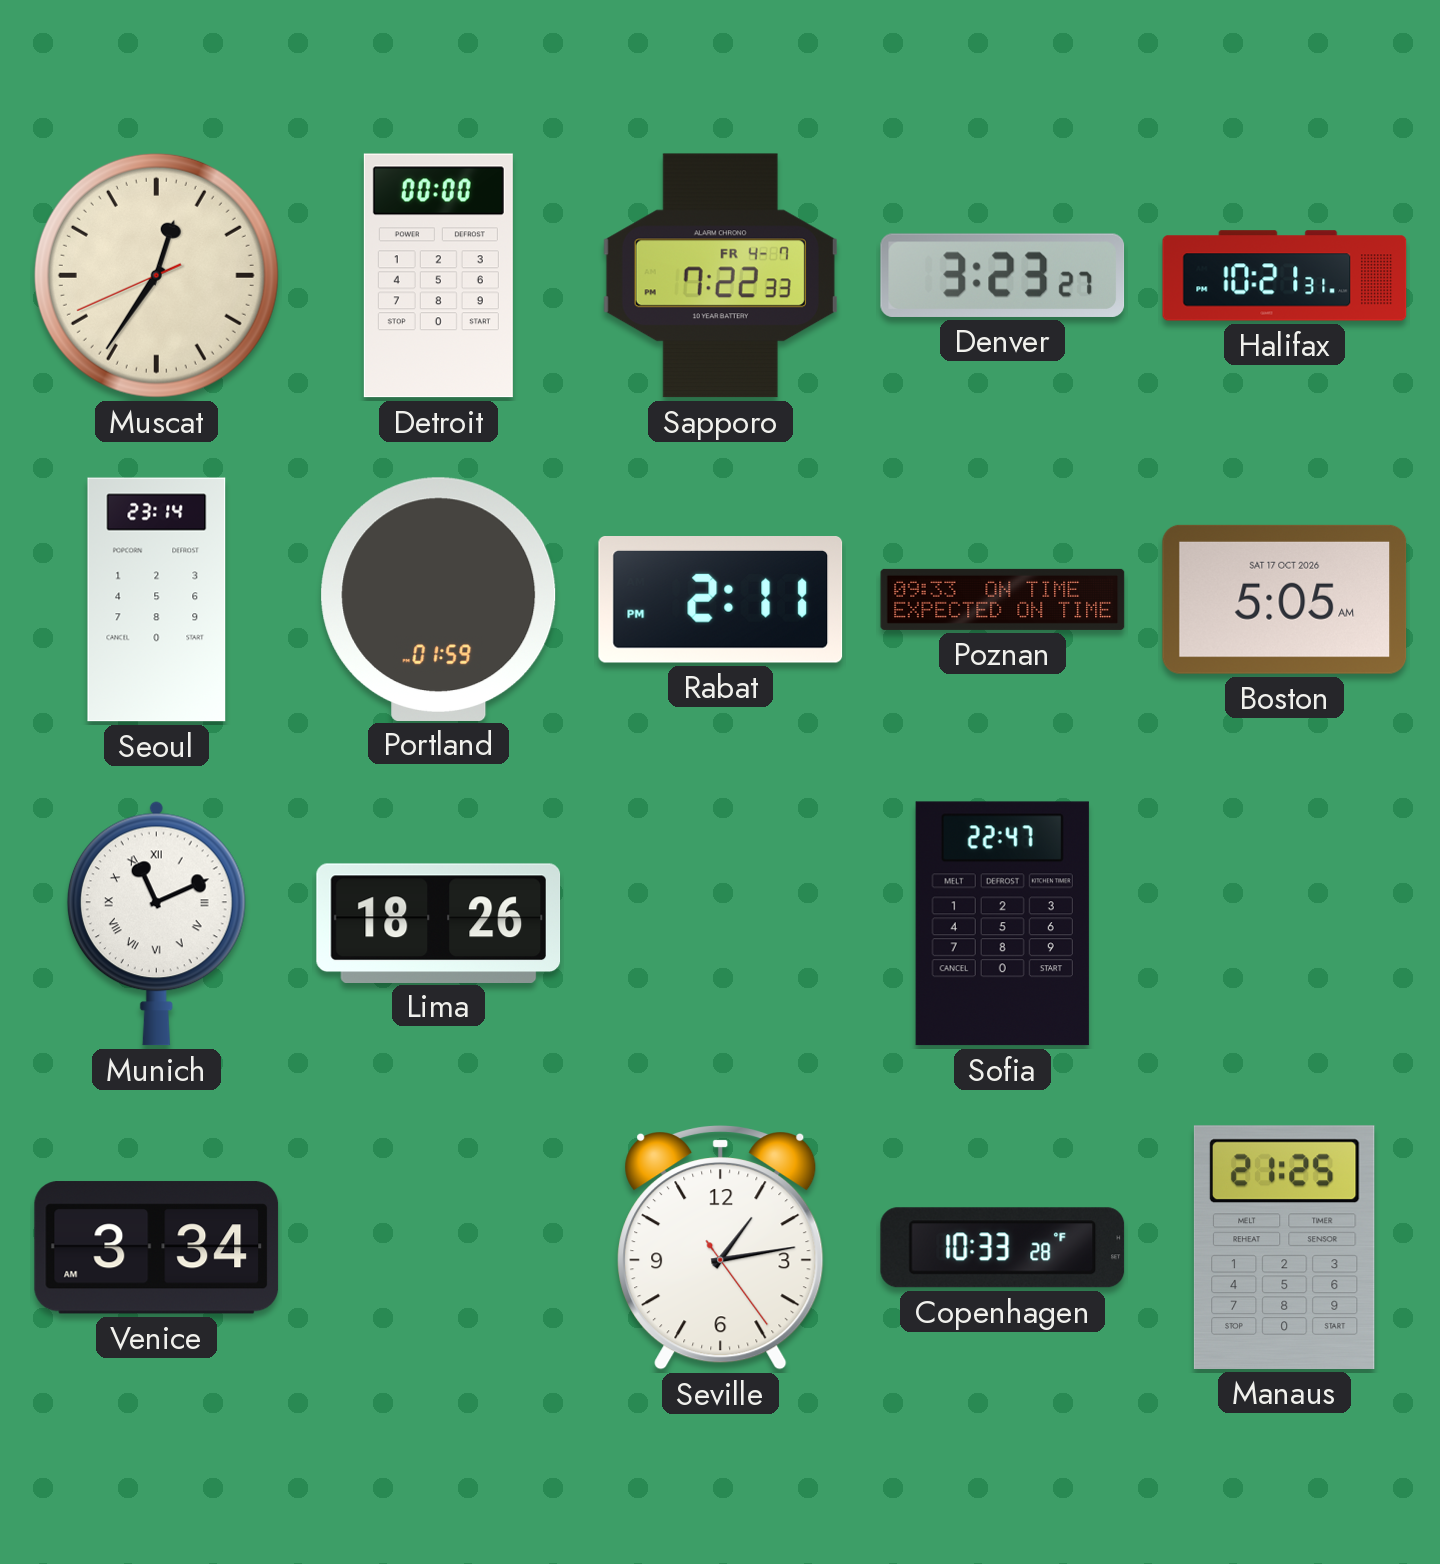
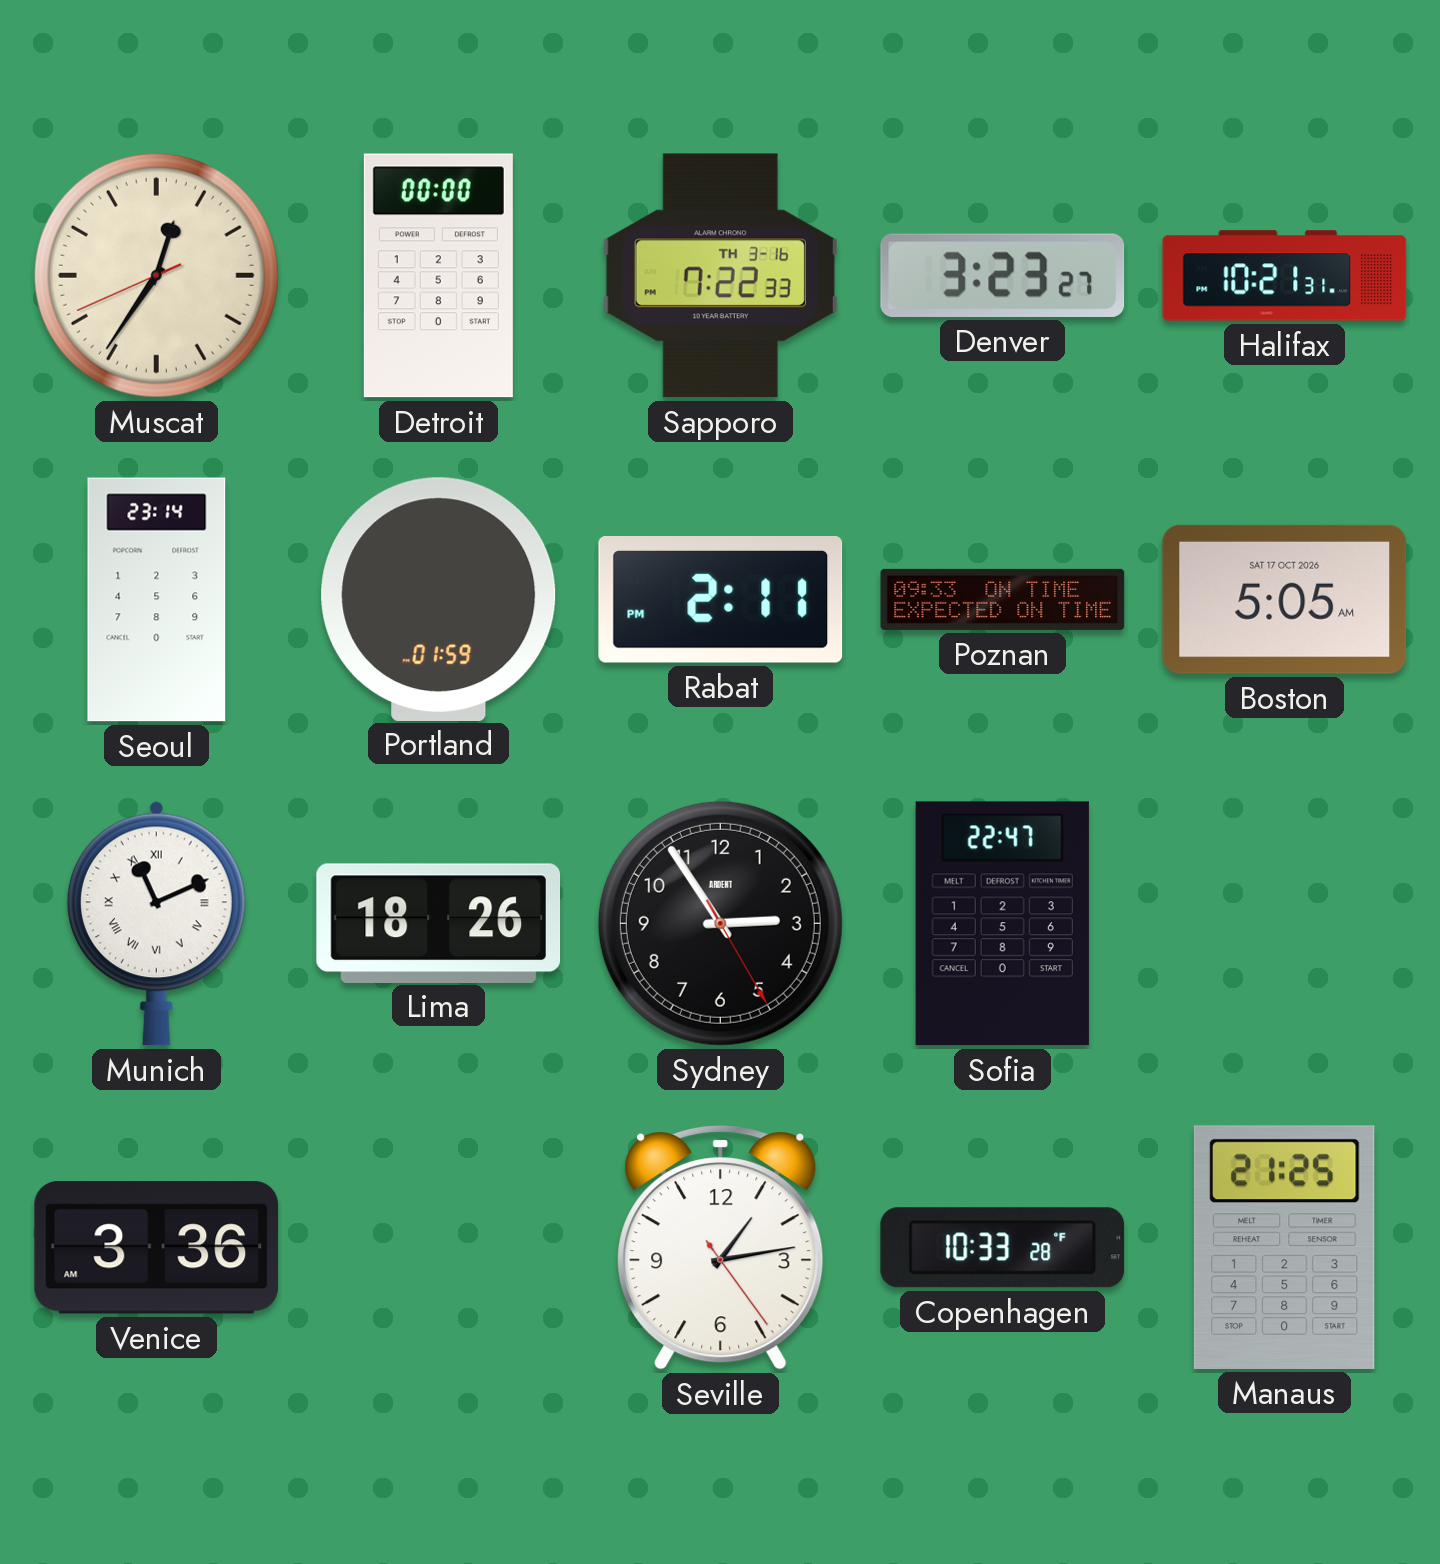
Sapporo date: FR 4-7 -> TH 3-16
Sydney: none -> 2:54
Venice: 3:34 -> 3:36
